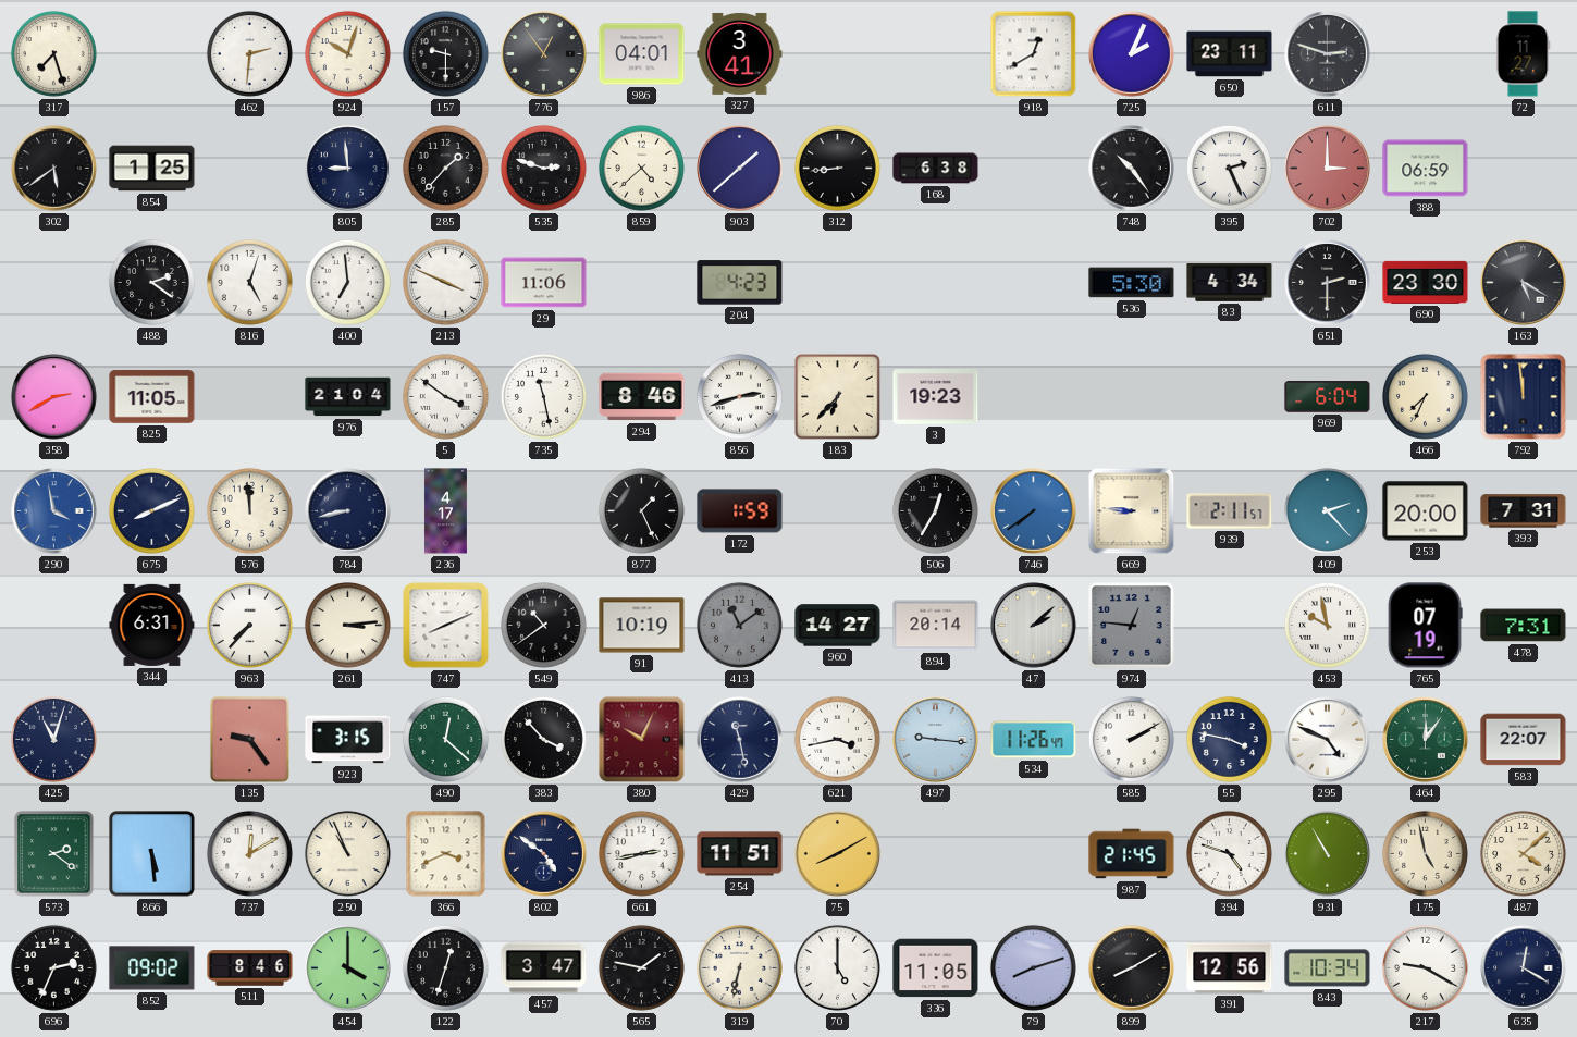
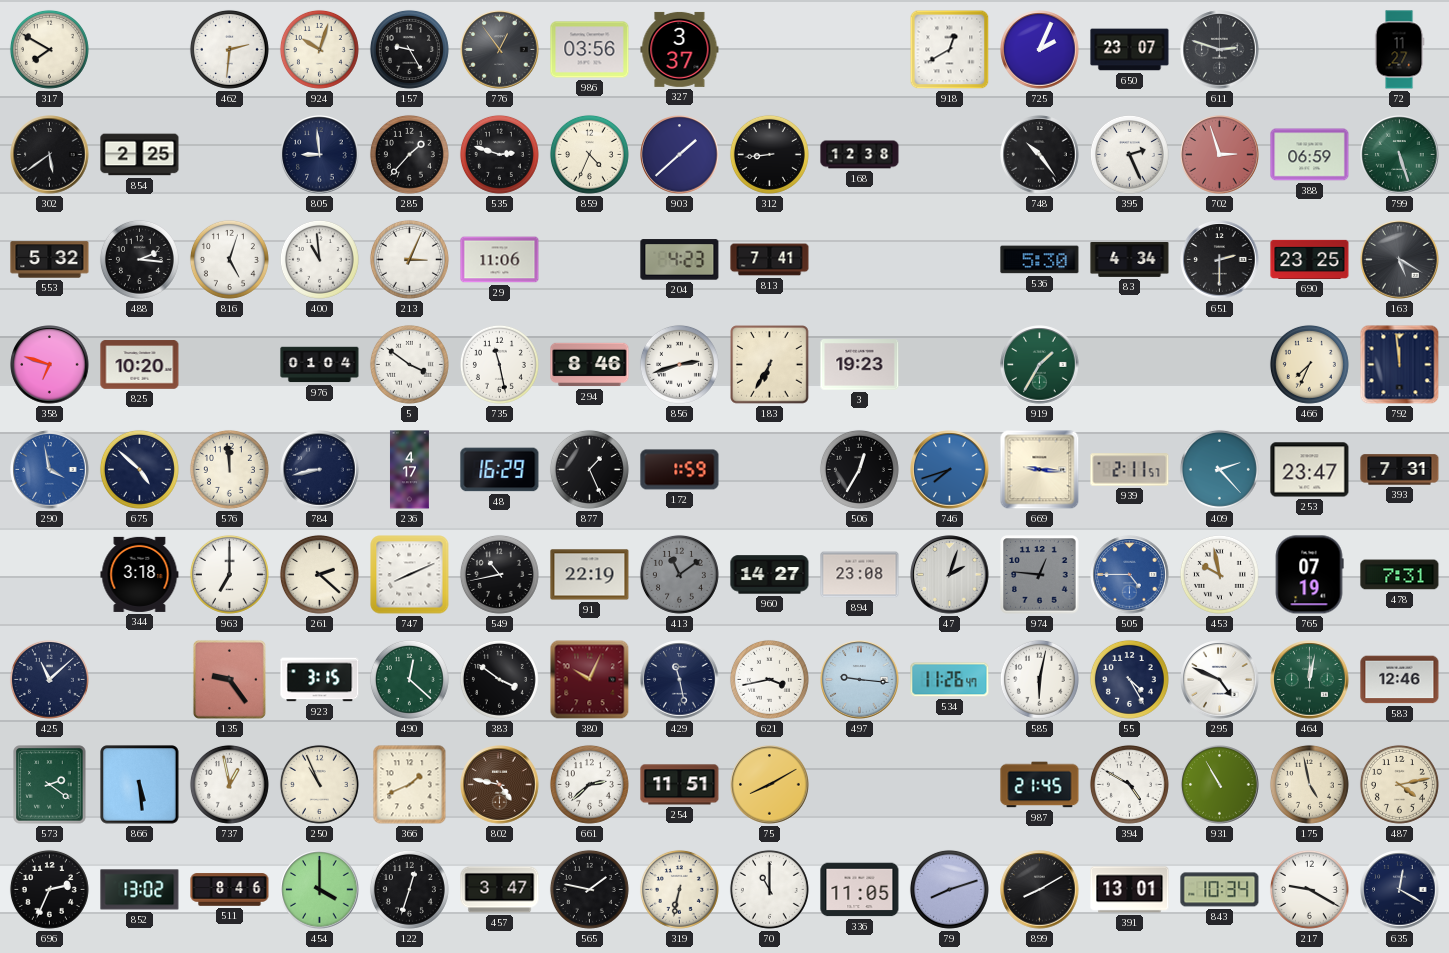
317: 7:27 -> 7:50
157: 9:30 -> 9:25
986: 04:01 -> 03:56
327: 3:41 -> 3:37
650: 23:11 -> 23:07
854: 1:25 -> 2:25
859: 4:38 -> 4:34
168: 6:38 -> 12:38
702: 3:00 -> 2:57
799: none -> 5:27
553: none -> 5:32
488: 2:21 -> 2:16
400: 6:59 -> 10:59
213: 3:49 -> 3:04
813: none -> 7:41
690: 23:30 -> 23:25
358: 2:40 -> 6:48
825: 11:05 -> 10:20
976: 21:04 -> 01:04
183: 6:37 -> 6:35
919: none -> 1:35
969: 6:04 -> none
675: 8:11 -> 4:52
48: none -> 16:29
746: 7:39 -> 7:42
669: 8:46 -> 9:16
253: 20:00 -> 23:47
344: 6:31 -> 3:18
963: 7:37 -> 7:00
261: 3:14 -> 2:22
549: 10:39 -> 10:43
91: 10:19 -> 22:19
894: 20:14 -> 23:08
47: 2:08 -> 2:03
505: none -> 4:45
425: 11:03 -> 11:08
383: 3:53 -> 3:51
585: 2:10 -> 6:02
55: 3:47 -> 4:25
464: 12:06 -> 12:02
583: 22:07 -> 12:46
737: 12:10 -> 12:58
366: 3:41 -> 1:41
802: 4:51 -> 4:47
802 dial: navy -> brown
661: 2:43 -> 2:38
394: 4:48 -> 4:50
487: 4:08 -> 4:13
852: 09:02 -> 13:02
70: 5:00 -> 11:00
391: 12:56 -> 13:01
